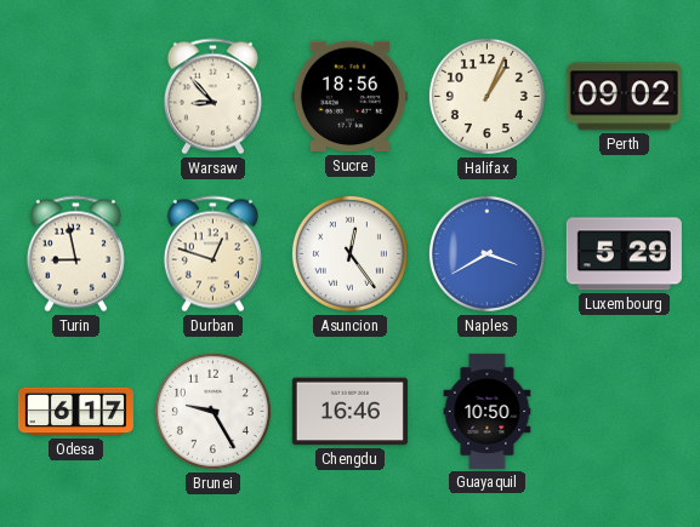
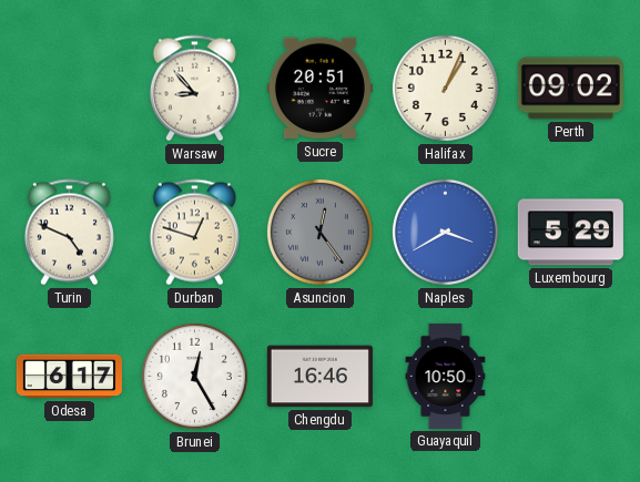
Sucre: 18:56 -> 20:51
Turin: 8:58 -> 4:49
Asuncion dial: white -> grey
Brunei: 9:25 -> 12:25
